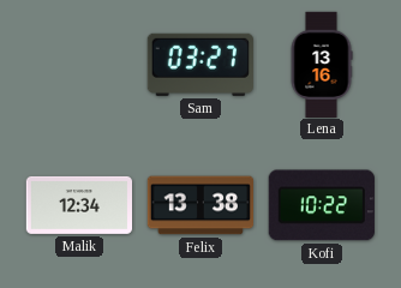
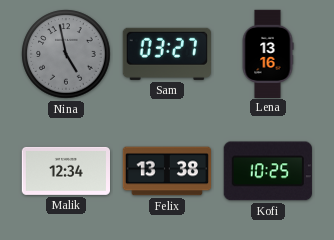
Nina: none -> 4:58
Kofi: 10:22 -> 10:25
